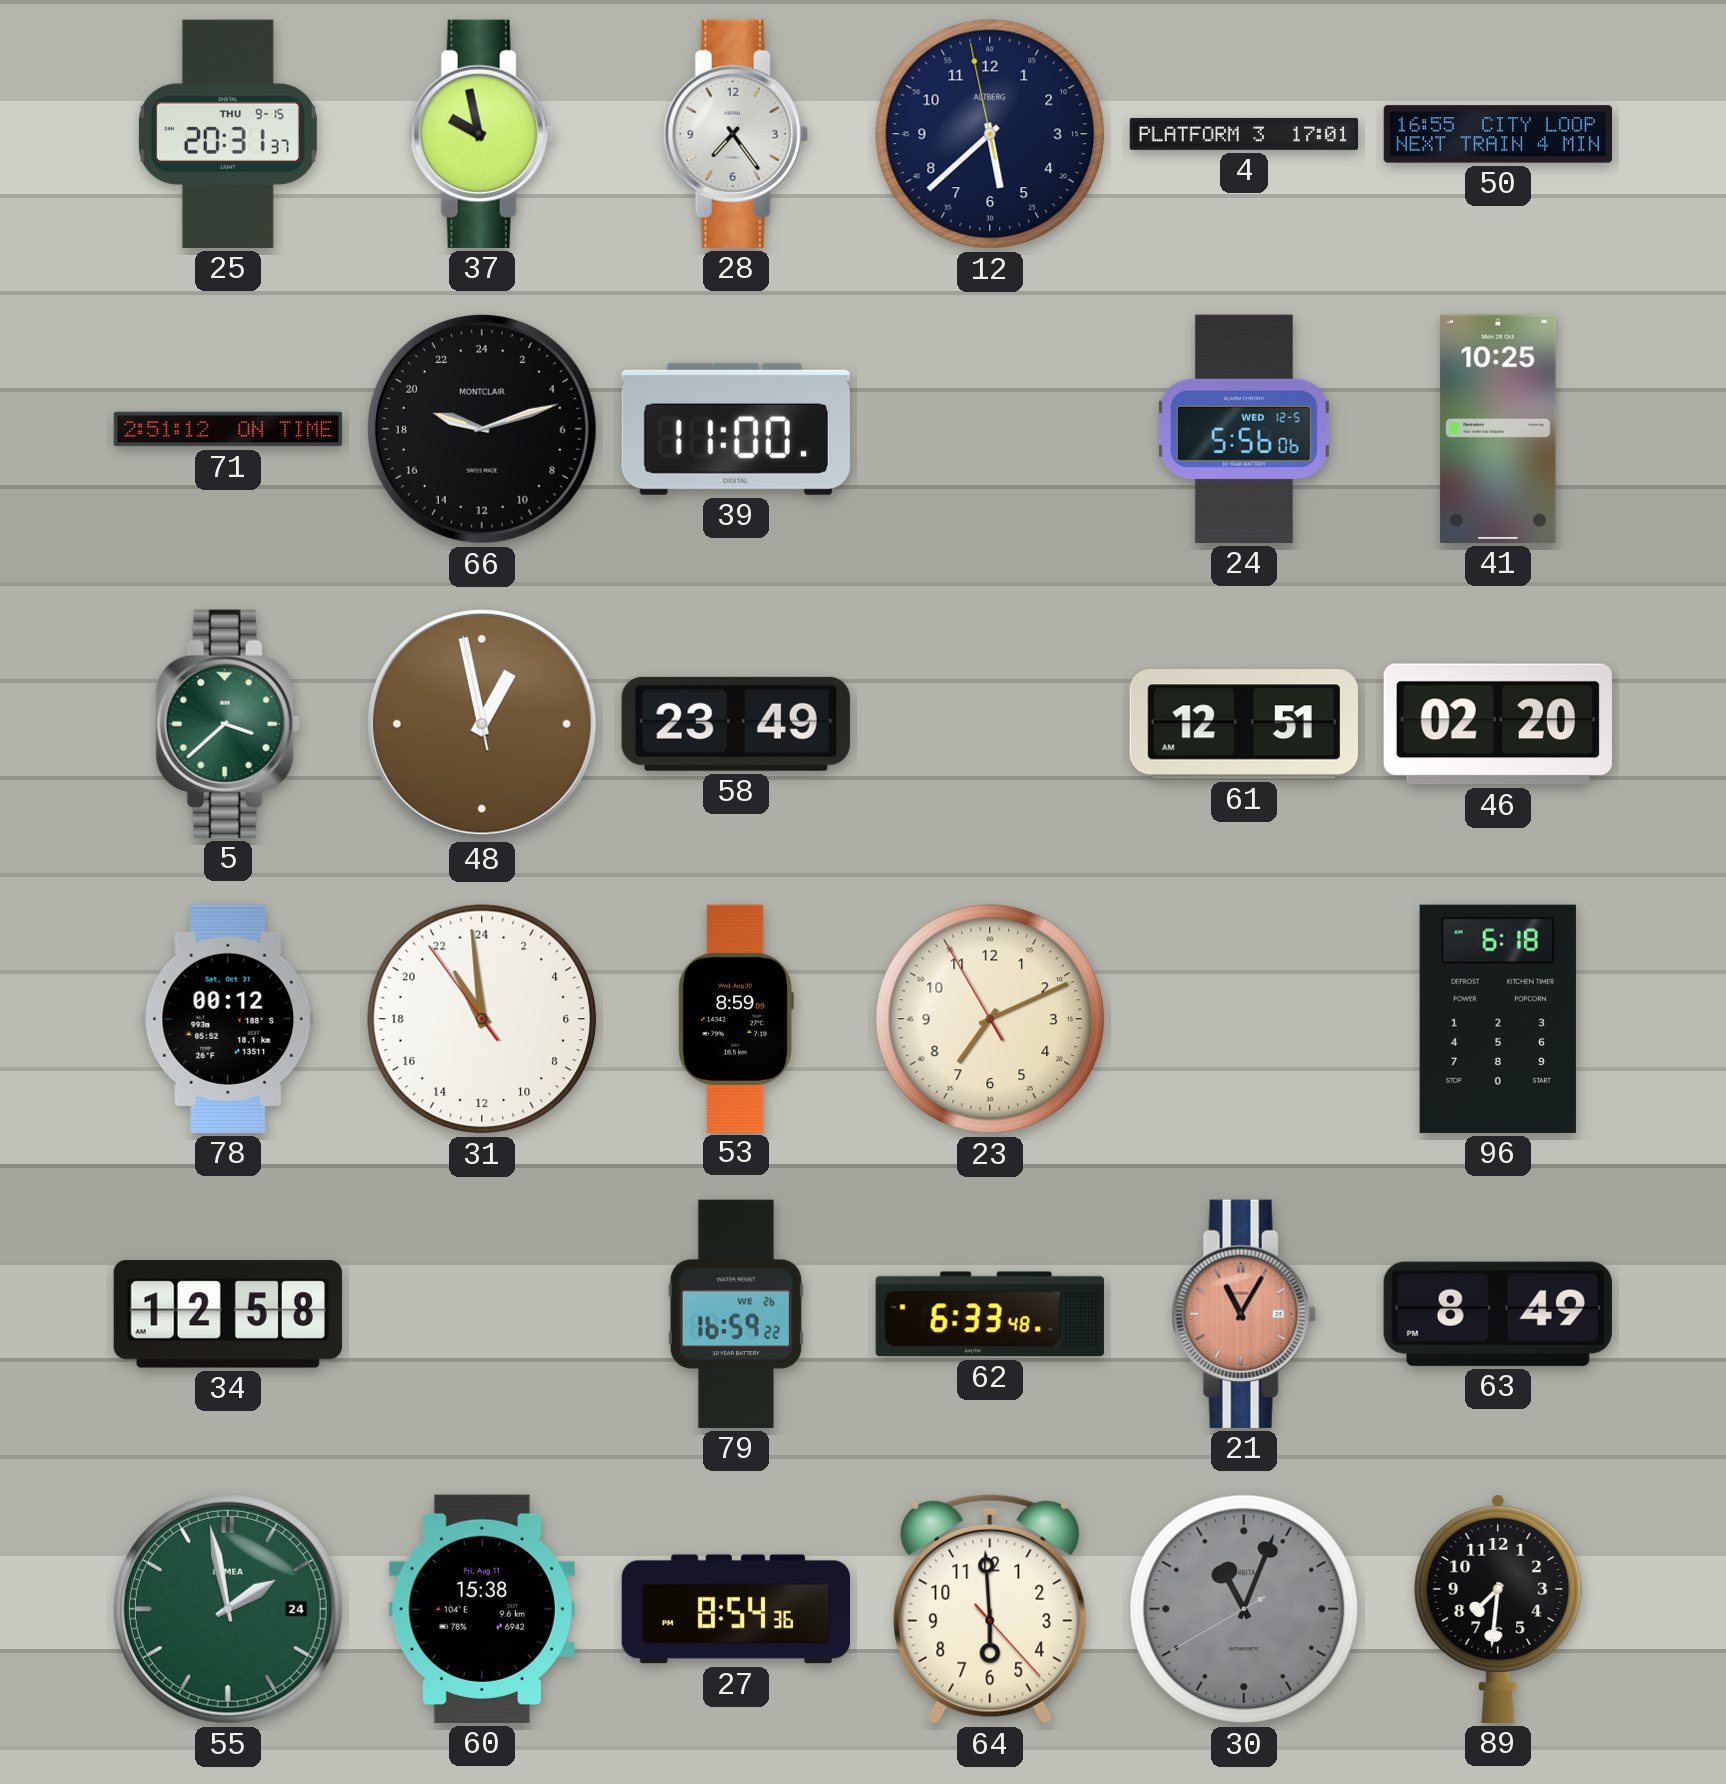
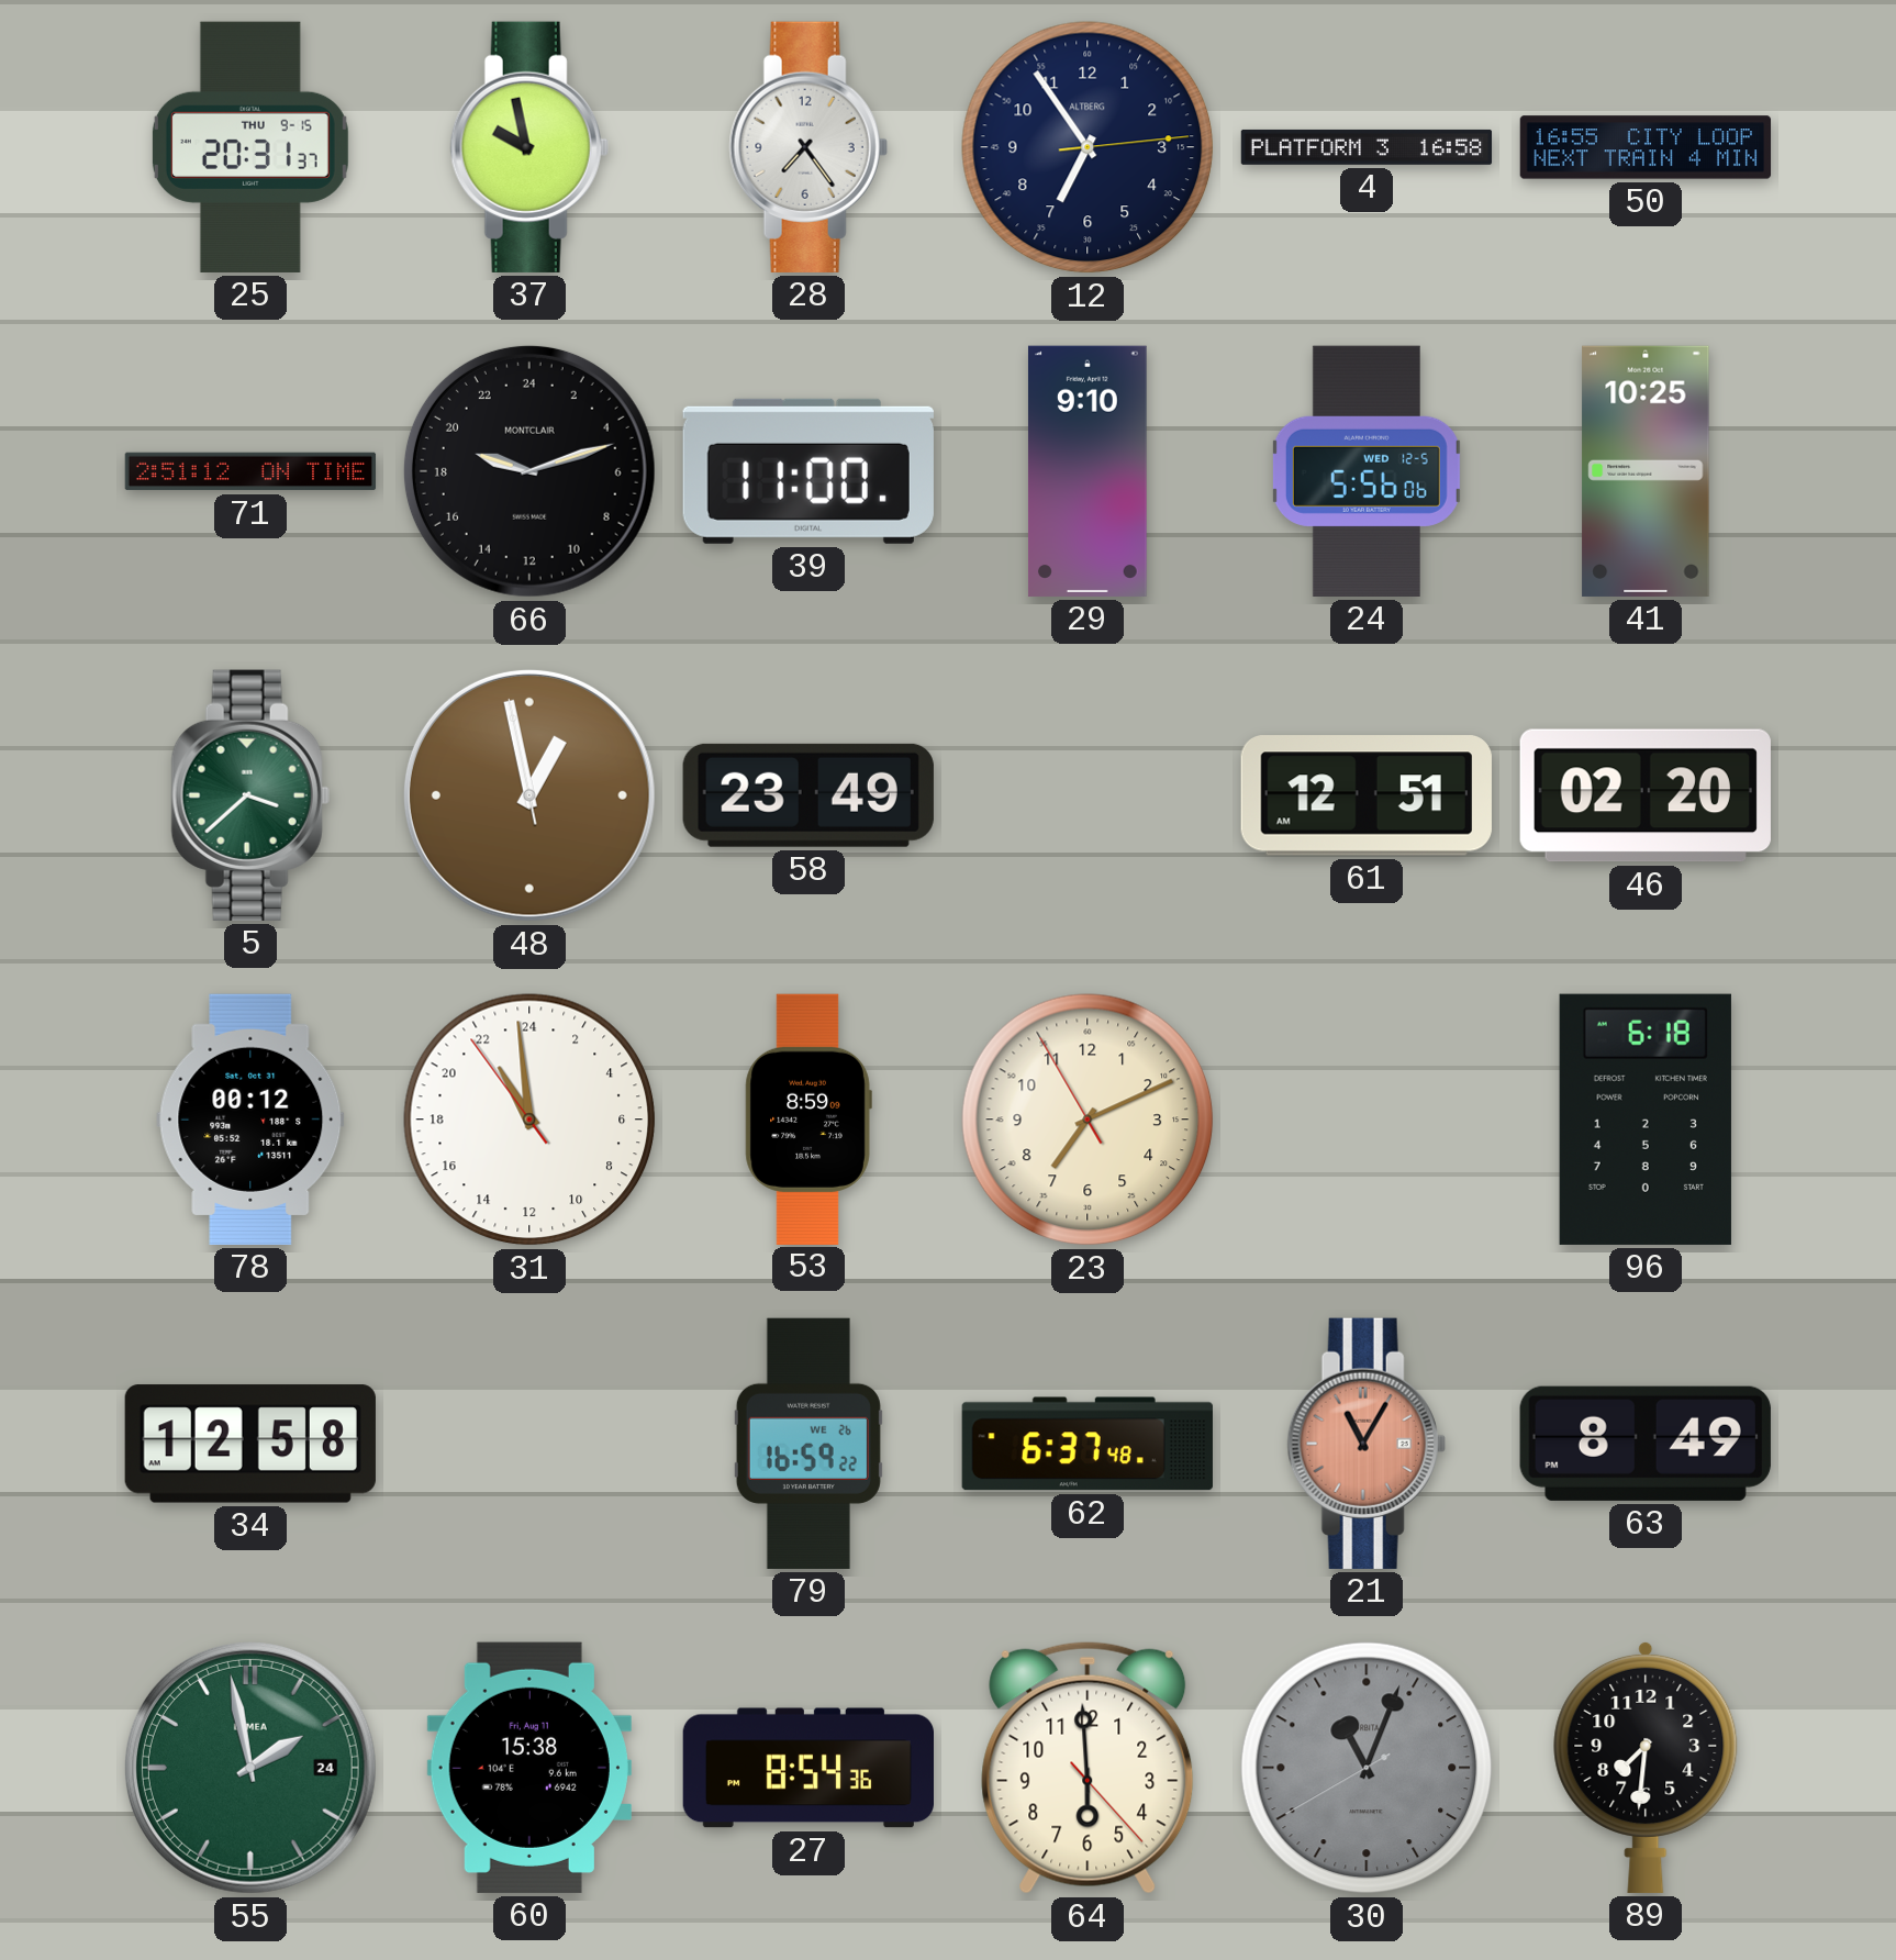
12: 5:37 -> 6:54
4: 17:01 -> 16:58
29: none -> 9:10
62: 6:33 -> 6:37
